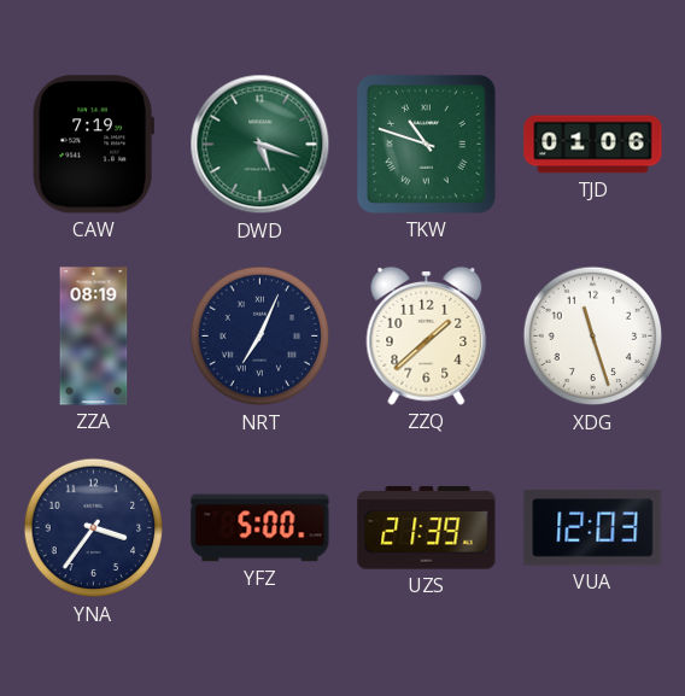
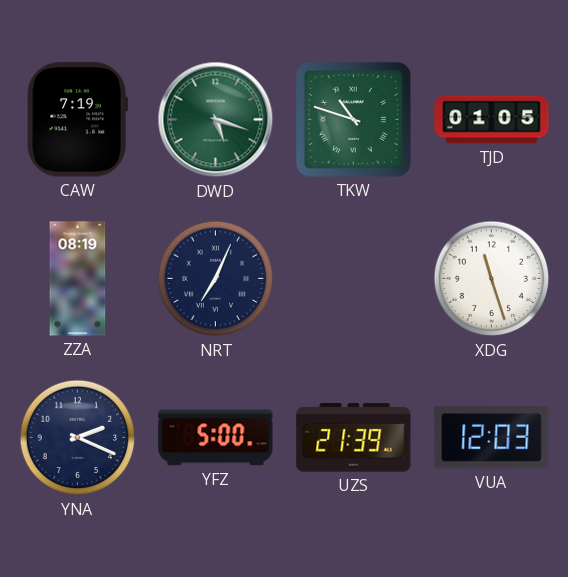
TJD: 01:06 -> 01:05
ZZQ: 1:38 -> none
YNA: 3:36 -> 2:19
